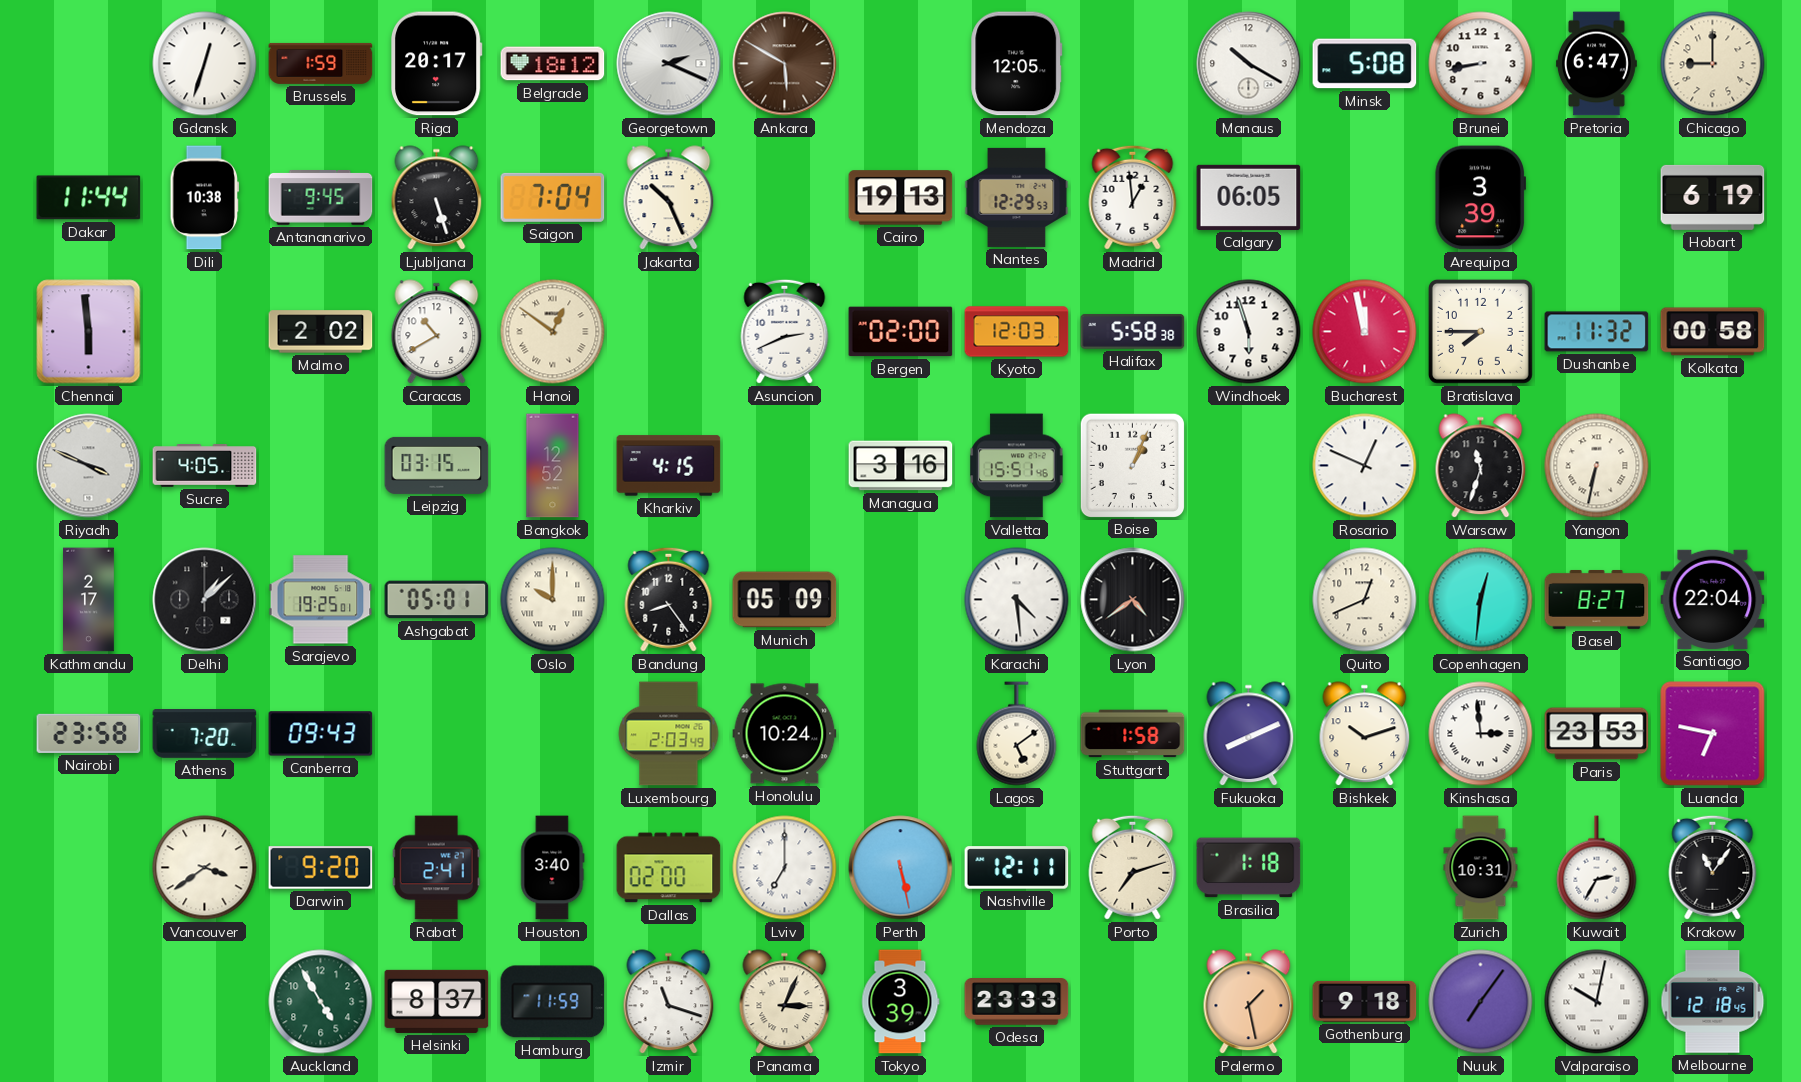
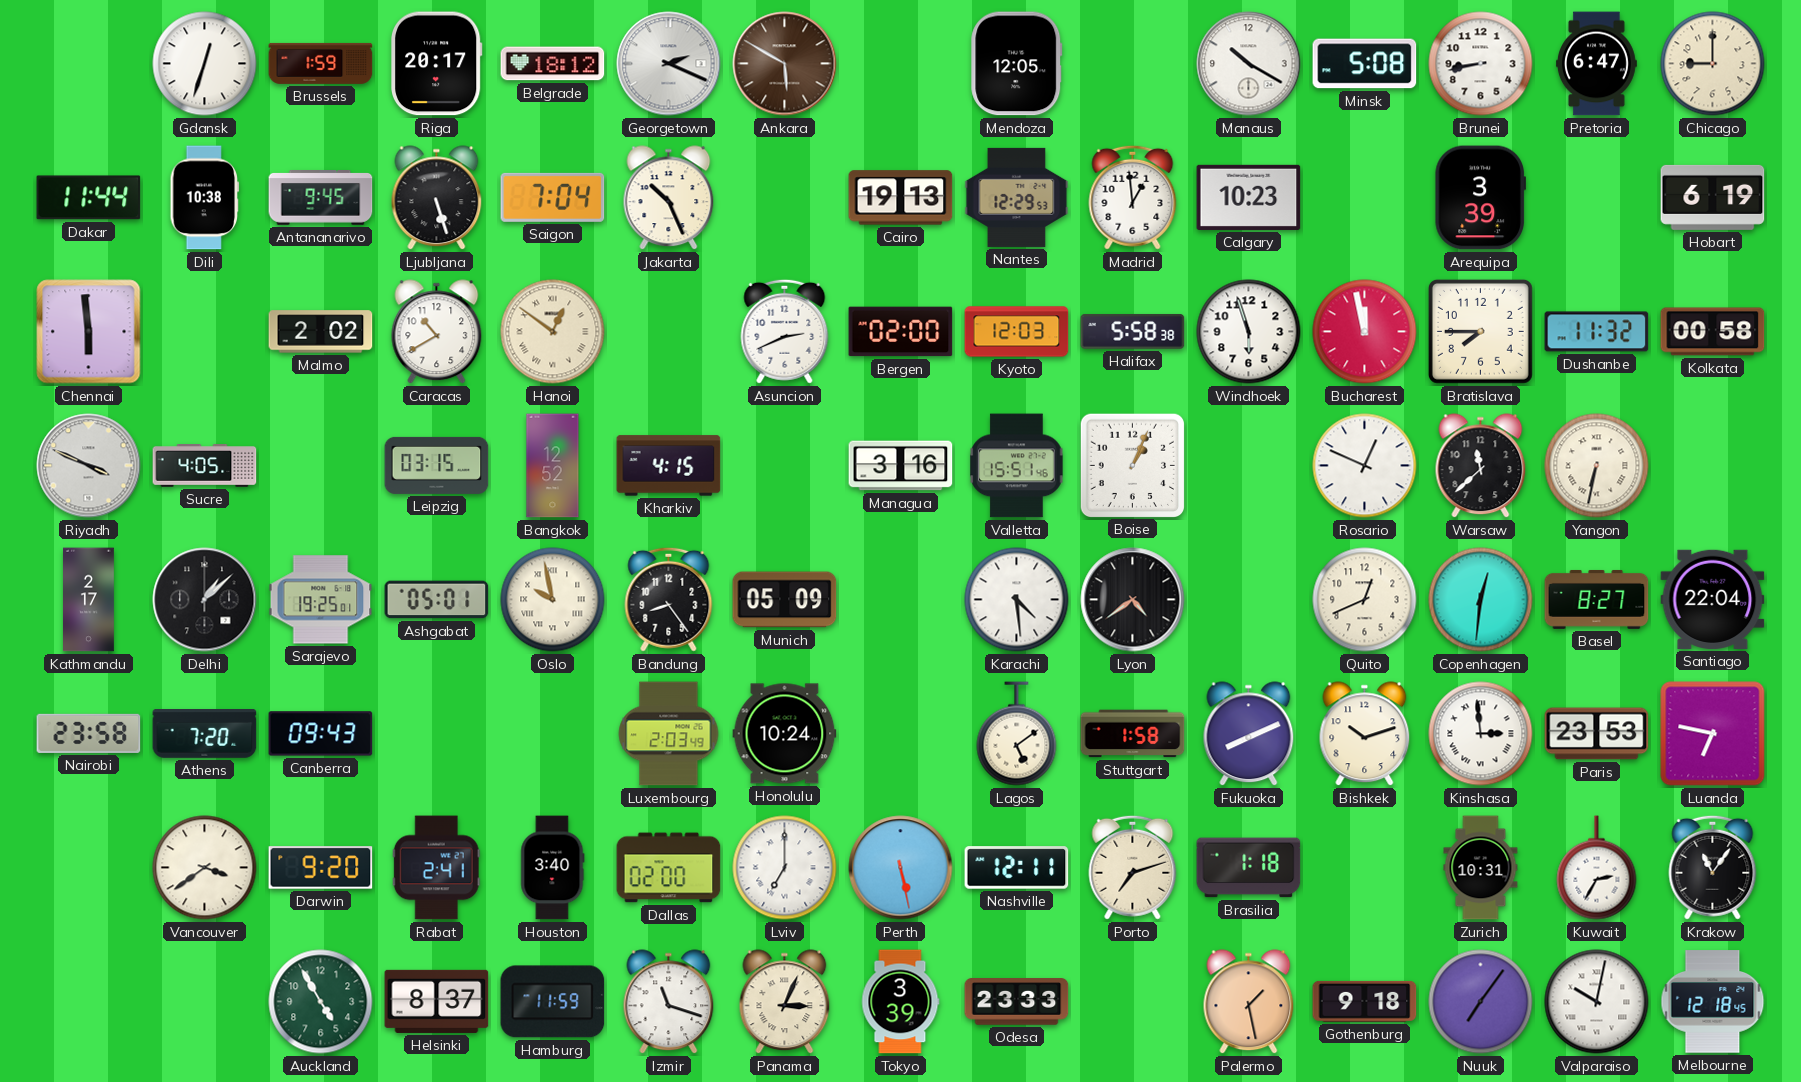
Calgary: 06:05 -> 10:23
Warsaw: 11:33 -> 11:38
Oslo: 10:00 -> 9:58
